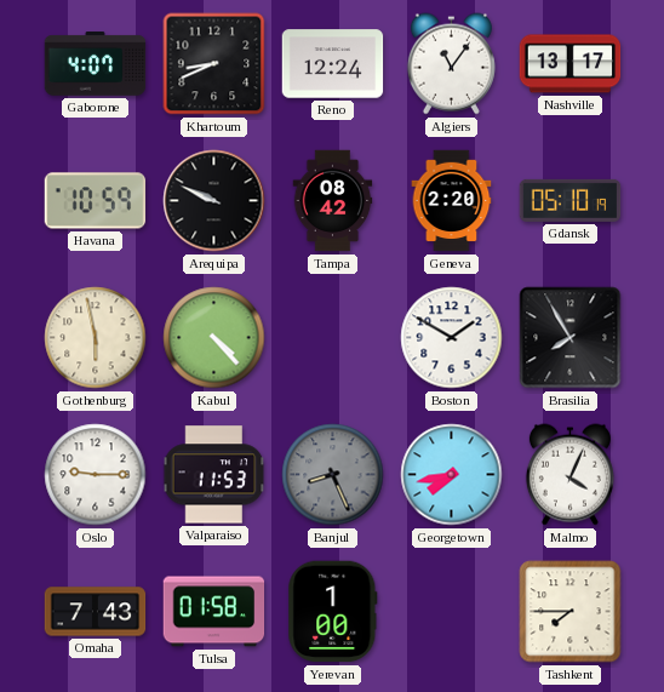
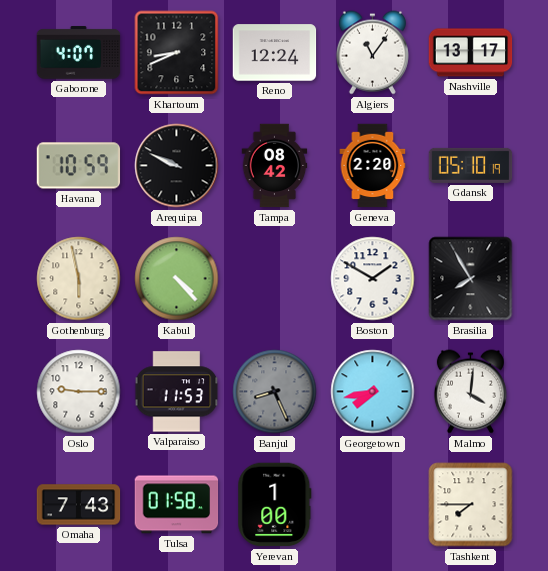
Malmo: 4:04 -> 4:01
